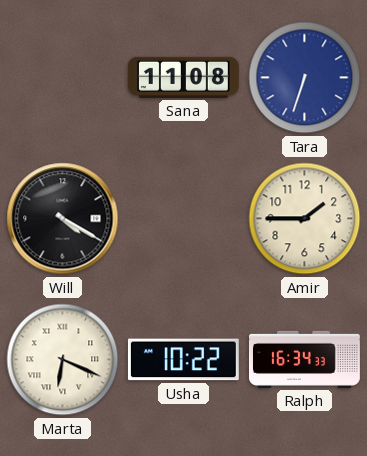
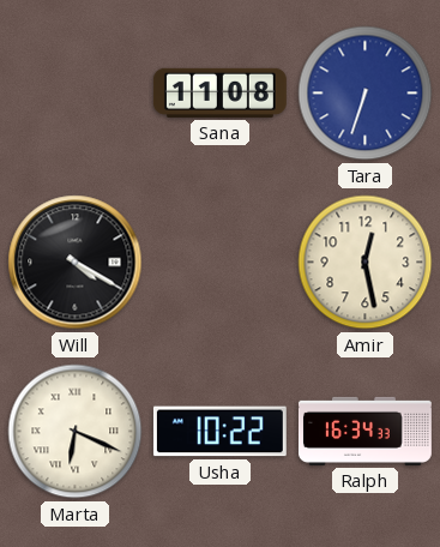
Amir: 1:45 -> 12:28
